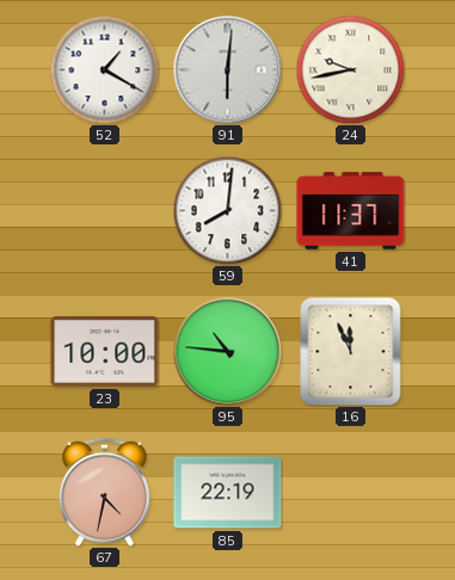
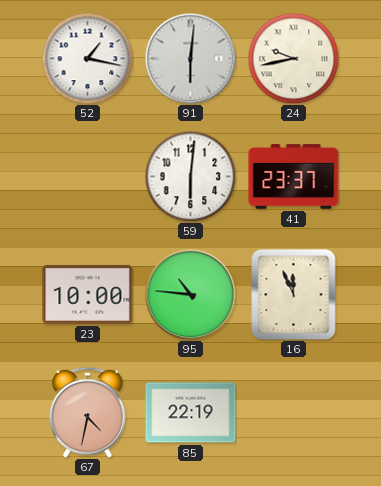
52: 1:20 -> 1:17
59: 8:01 -> 6:01
41: 11:37 -> 23:37
